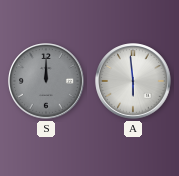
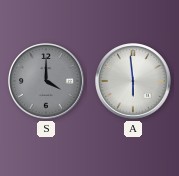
S: 12:00 -> 4:00
